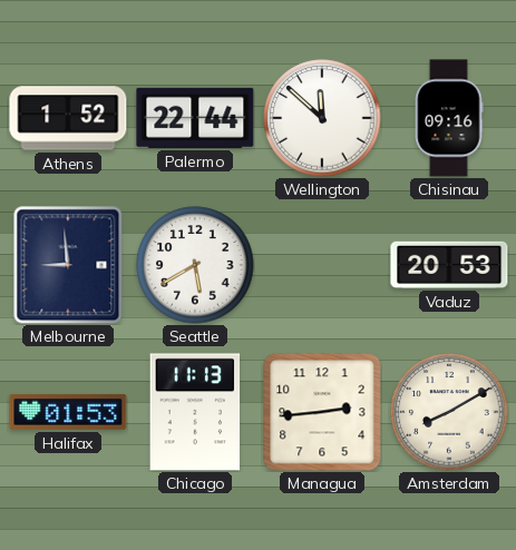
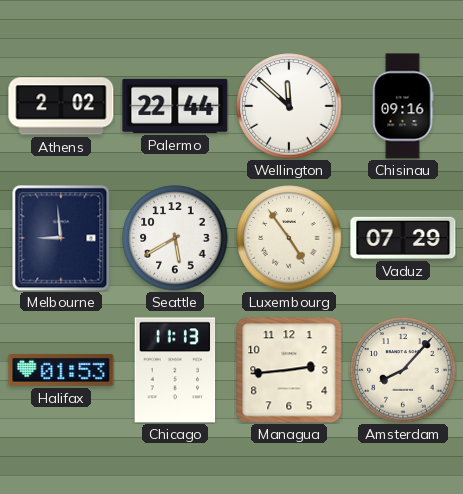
Athens: 1:52 -> 2:02
Luxembourg: none -> 4:54
Vaduz: 20:53 -> 07:29
Amsterdam: 8:10 -> 8:07
